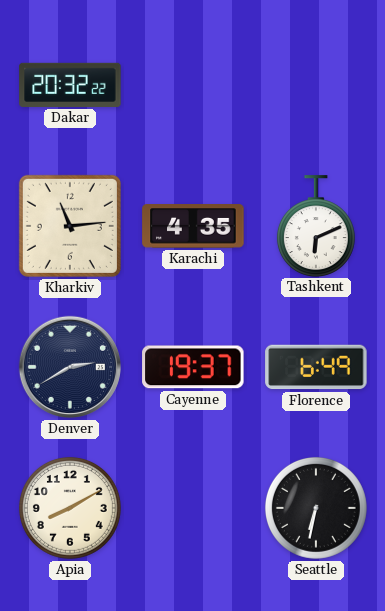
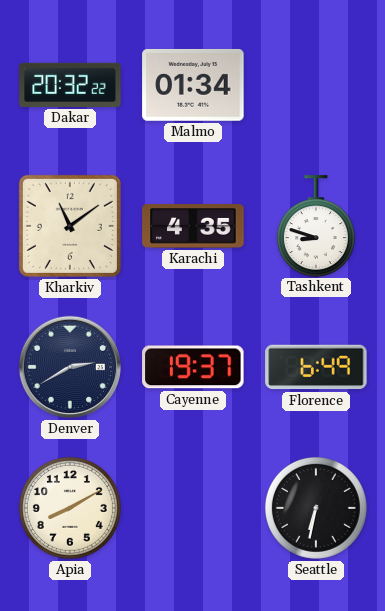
Malmo: none -> 01:34
Kharkiv: 11:14 -> 11:09
Tashkent: 6:11 -> 8:48
